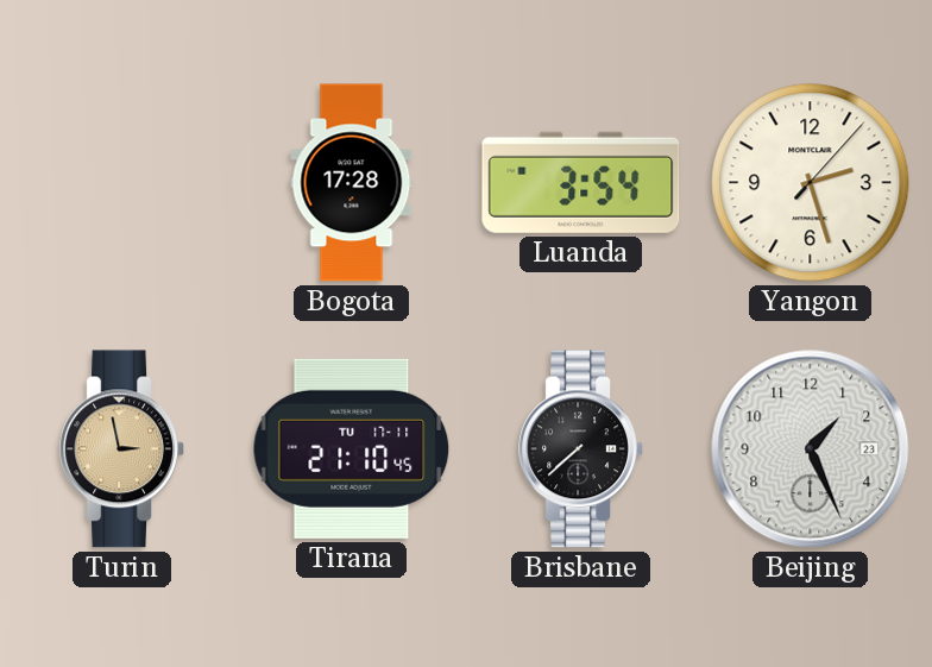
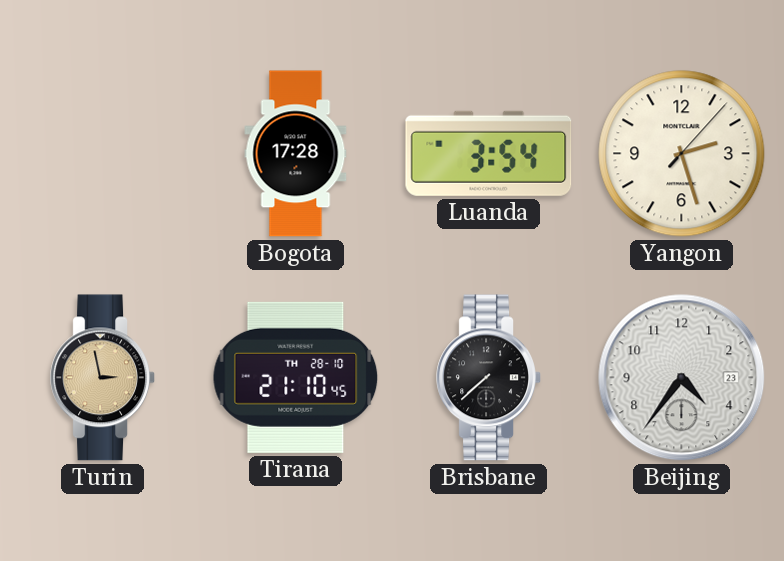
Tirana date: TU 17-11 -> TH 28-10
Beijing: 1:26 -> 4:36
